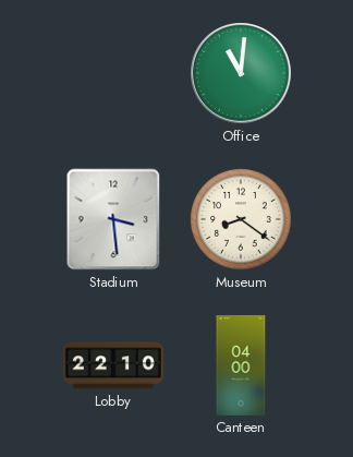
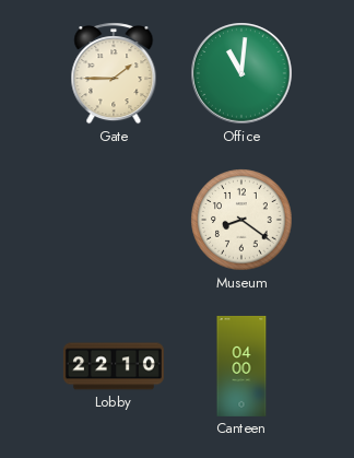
Gate: none -> 1:45
Stadium: 3:29 -> none
